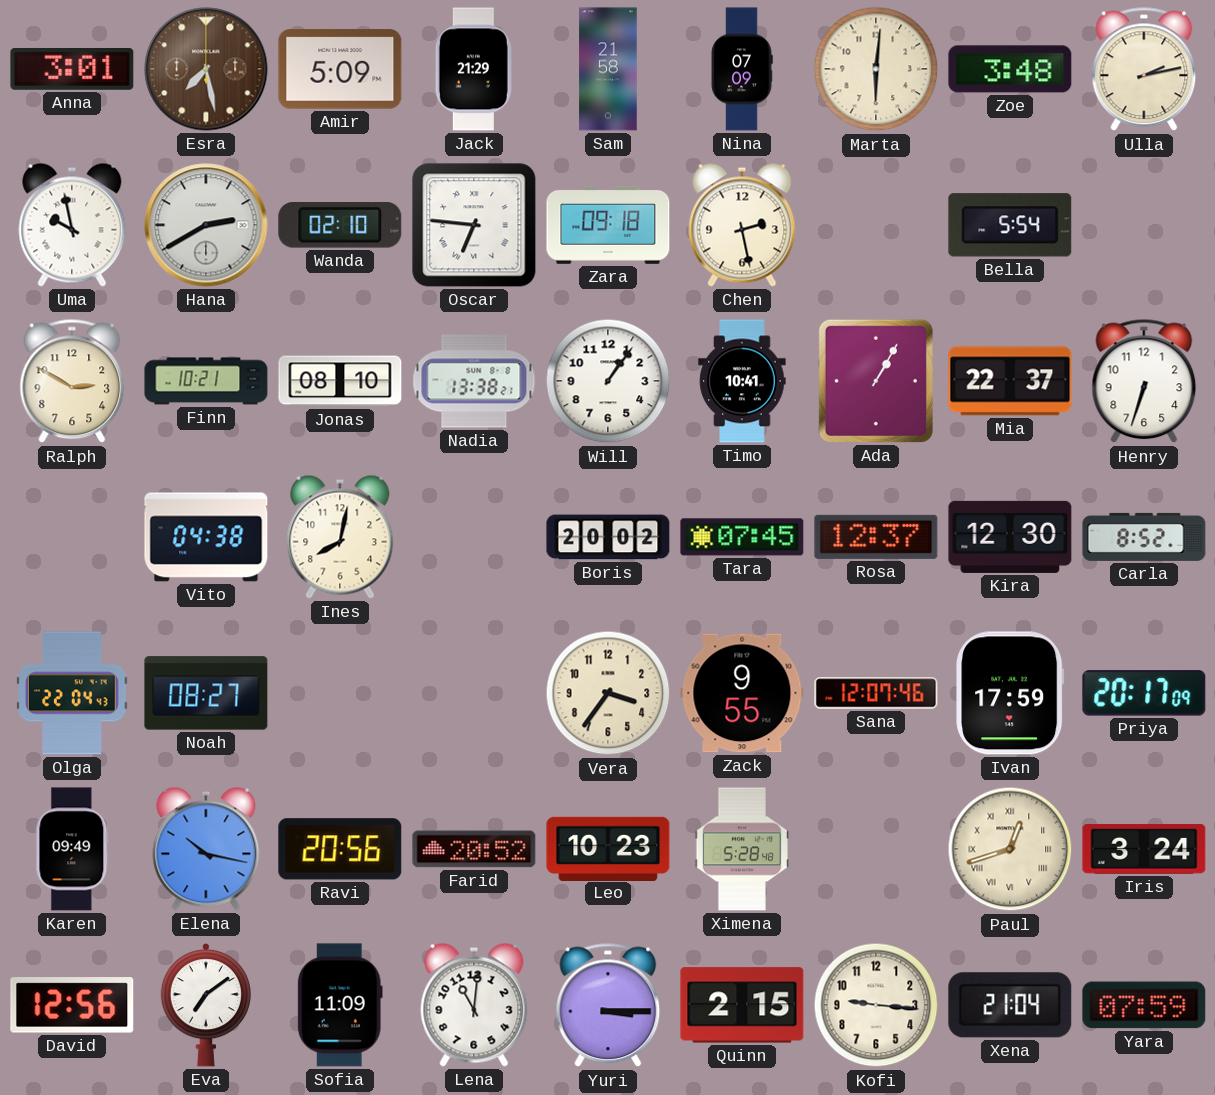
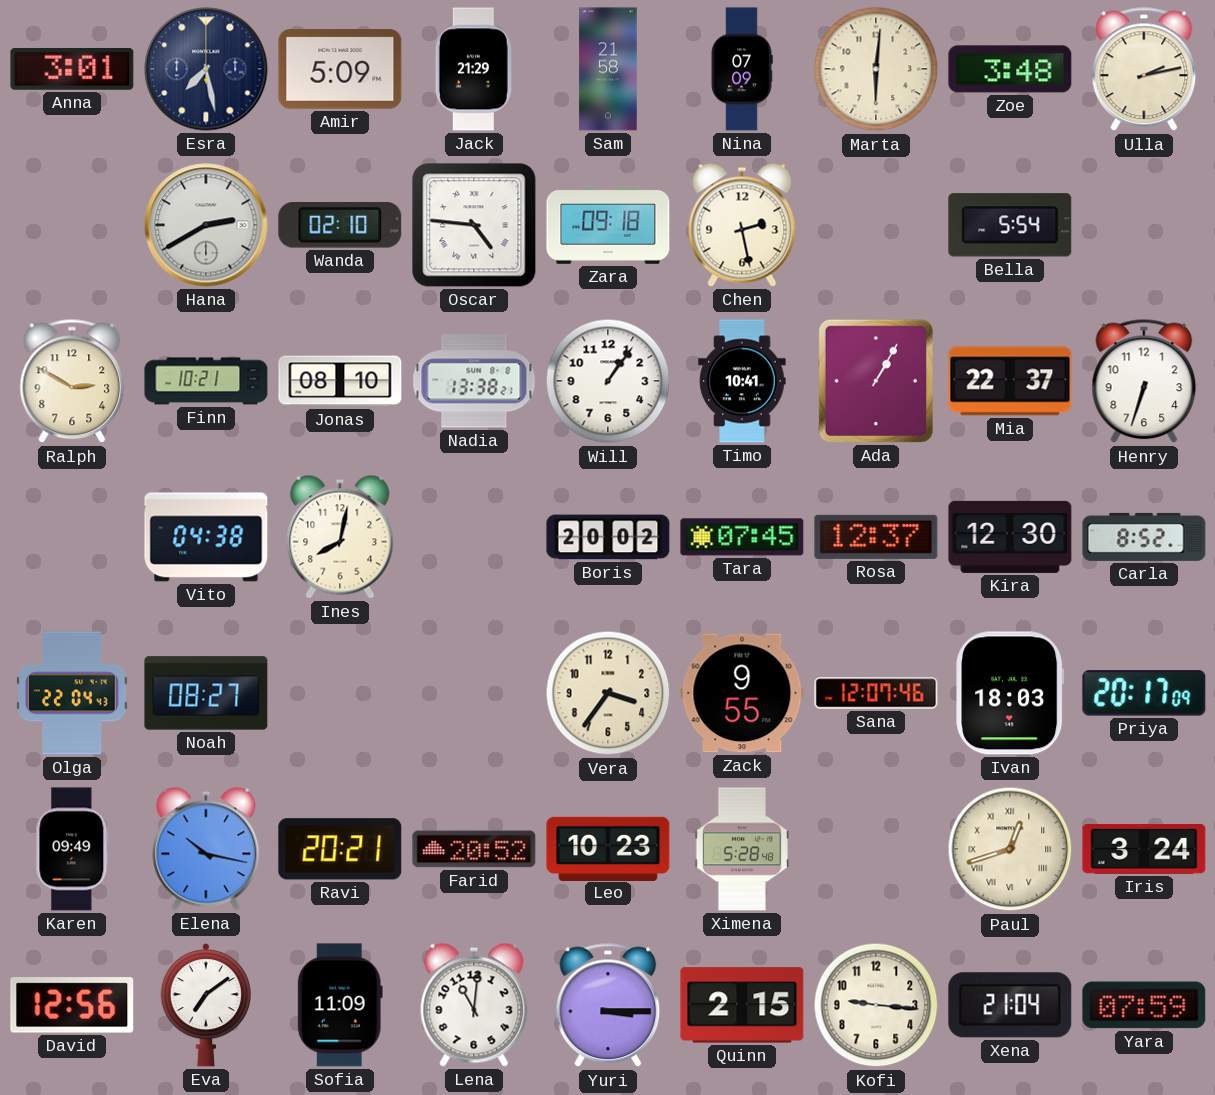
Esra dial: brown -> navy
Uma: 9:58 -> none
Oscar: 6:46 -> 4:46
Ivan: 17:59 -> 18:03
Ravi: 20:56 -> 20:21
